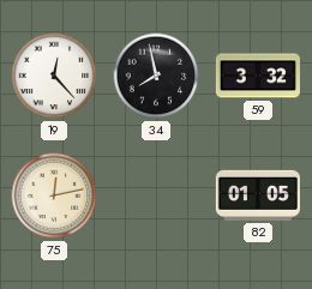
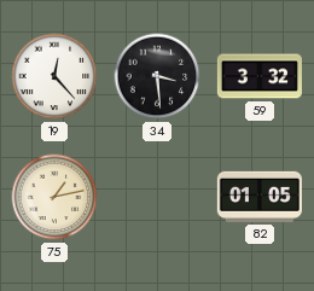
34: 7:58 -> 3:29
75: 12:13 -> 1:13
